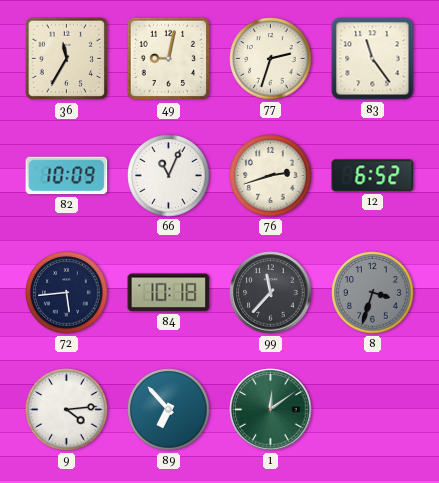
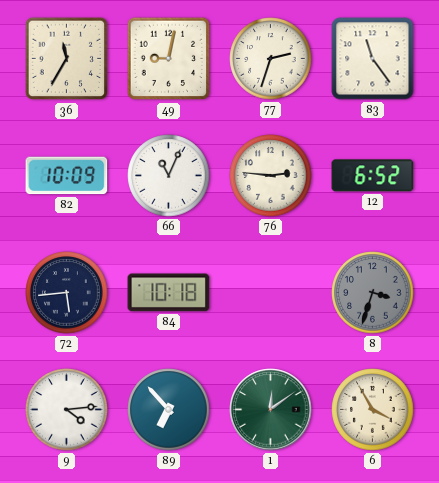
76: 2:42 -> 2:46
99: 11:37 -> none
6: none -> 3:55
